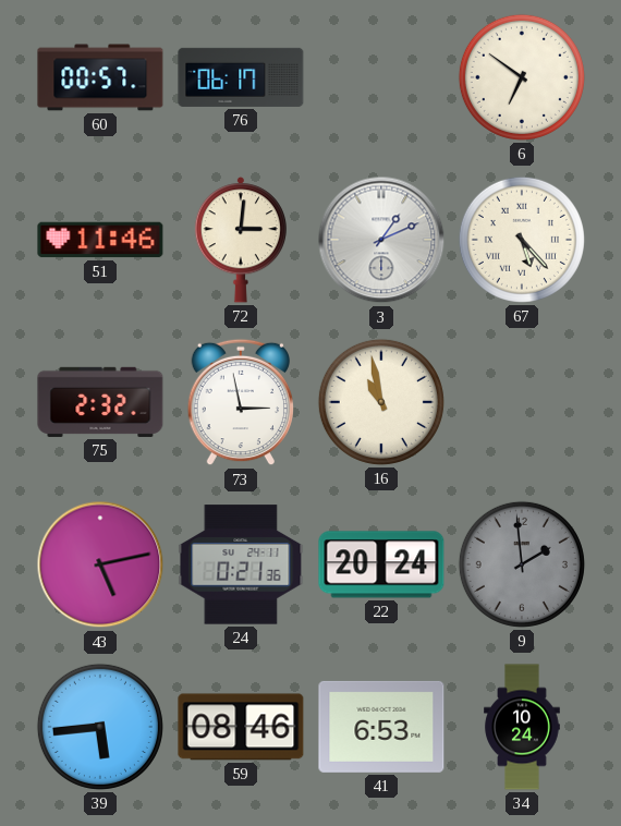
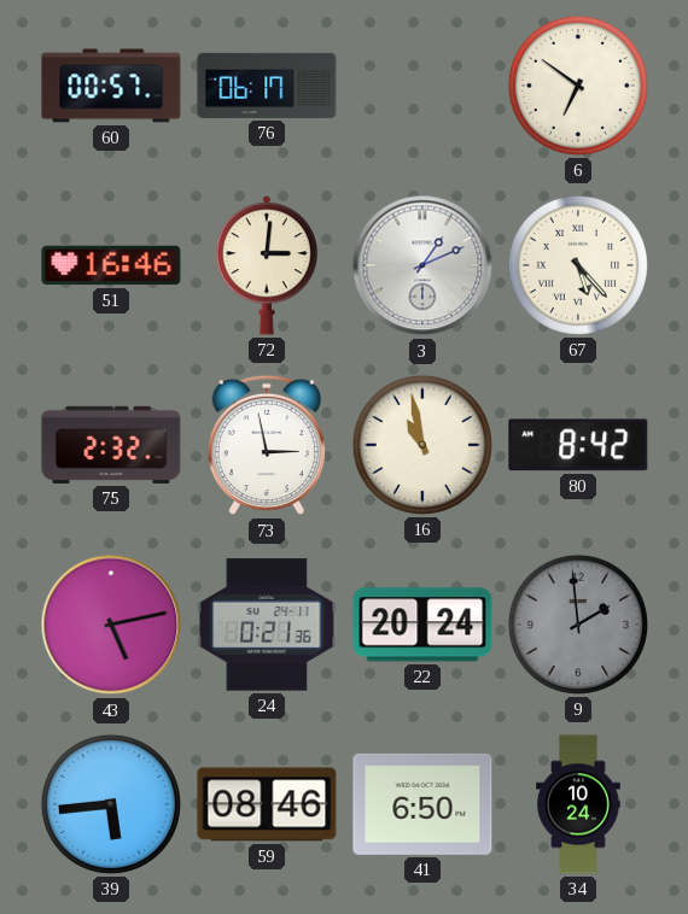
51: 11:46 -> 16:46
80: none -> 8:42
41: 6:53 -> 6:50
